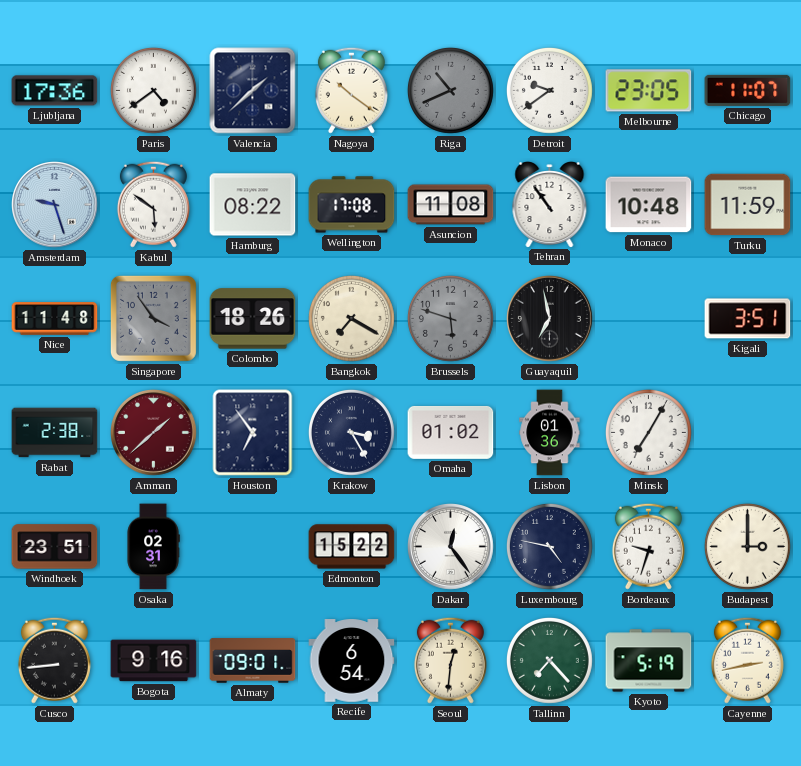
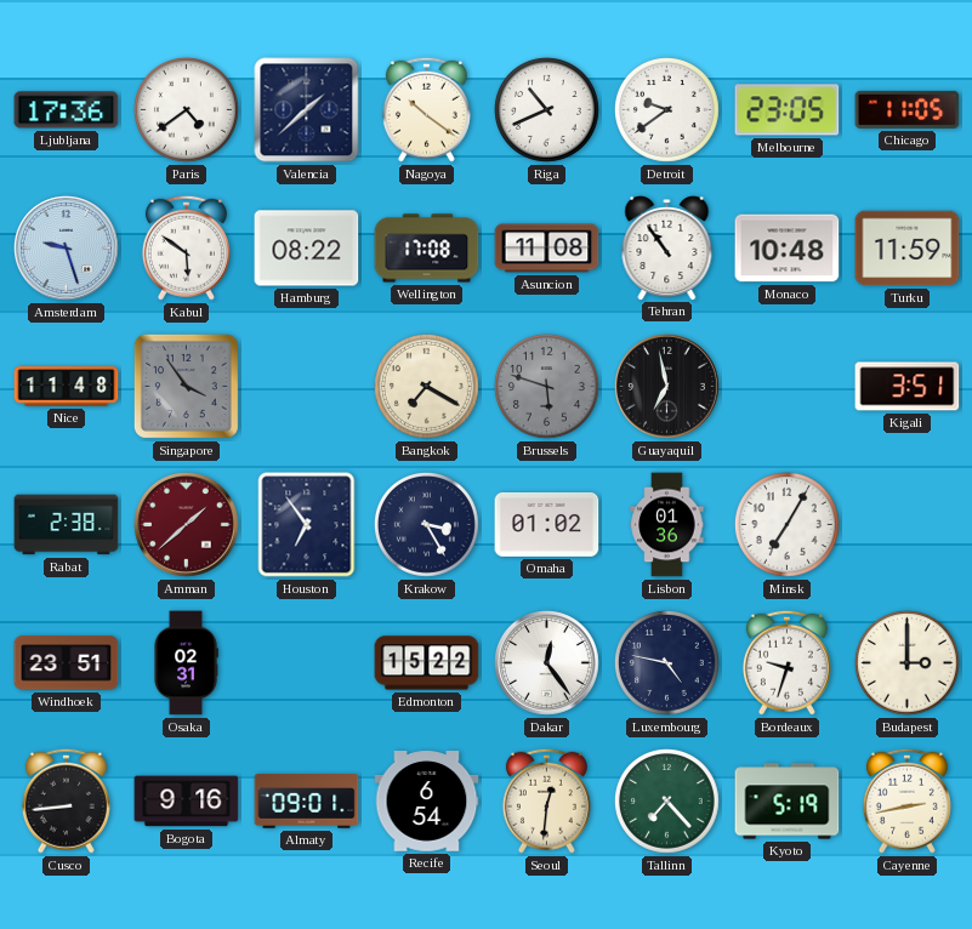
Riga dial: grey -> white
Chicago: 11:07 -> 11:05
Colombo: 18:26 -> none
